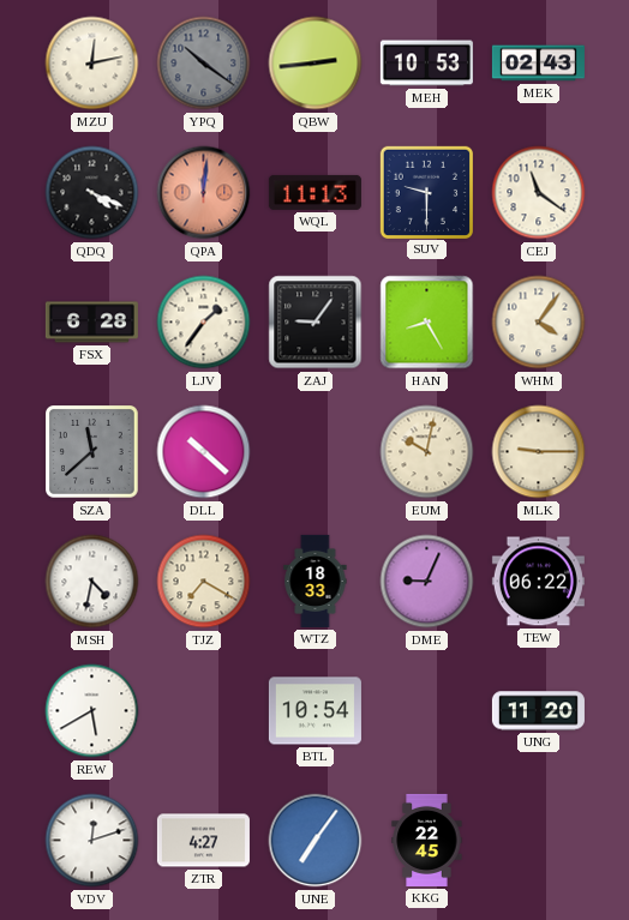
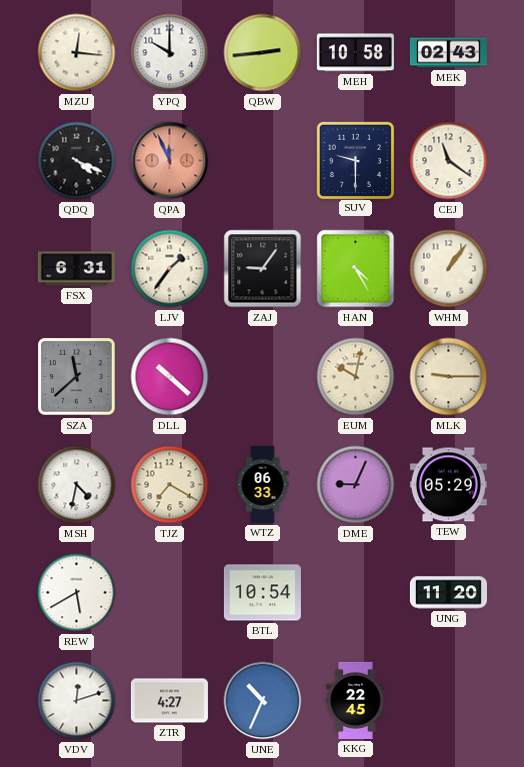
MZU: 12:13 -> 12:16
YPQ: 10:21 -> 10:00
YPQ dial: grey -> white
MEH: 10:53 -> 10:58
QPA: 12:01 -> 11:56
WQL: 11:13 -> none
FSX: 6:28 -> 6:31
HAN: 8:25 -> 4:25
WHM: 4:06 -> 1:06
WTZ: 18:33 -> 06:33
TEW: 06:22 -> 05:29
UNE: 7:06 -> 10:34
